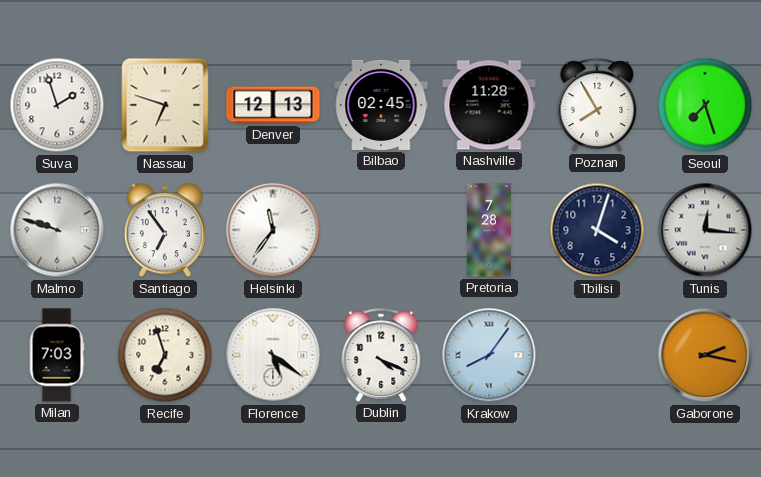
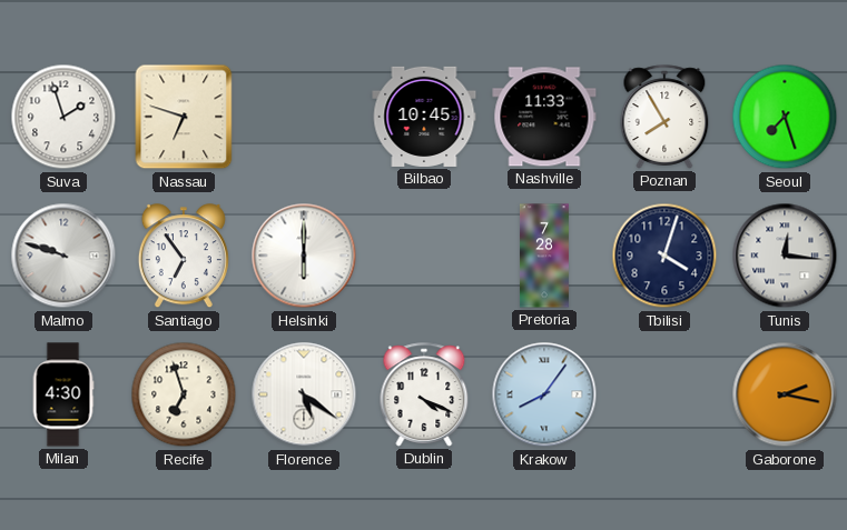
Denver: 12:13 -> none
Bilbao: 02:45 -> 10:45
Nashville: 11:28 -> 11:33
Helsinki: 11:36 -> 6:00
Milan: 7:03 -> 4:30
